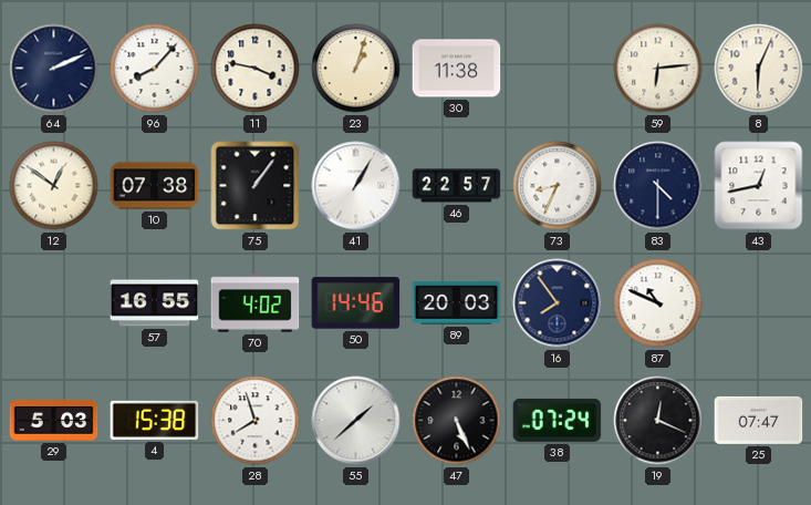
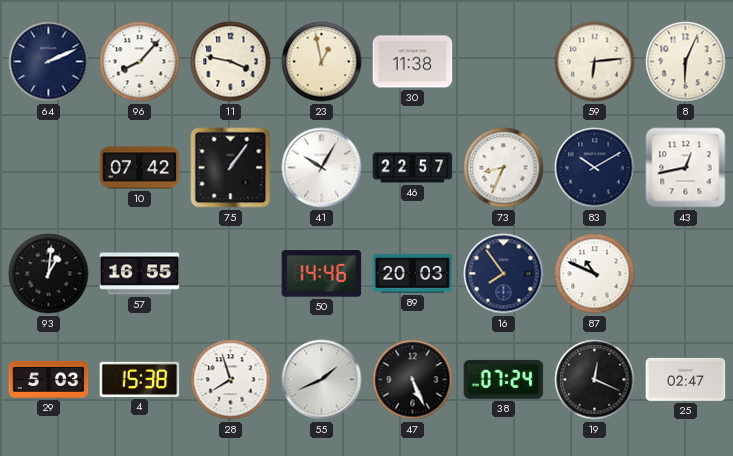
23: 1:03 -> 12:58
12: 12:51 -> none
10: 07:38 -> 07:42
41: 1:05 -> 10:05
83: 4:30 -> 10:10
93: none -> 1:01
70: 4:02 -> none
55: 1:38 -> 1:41
25: 07:47 -> 02:47
